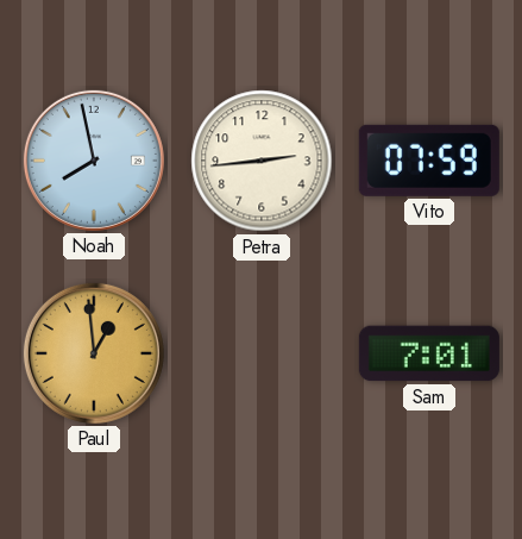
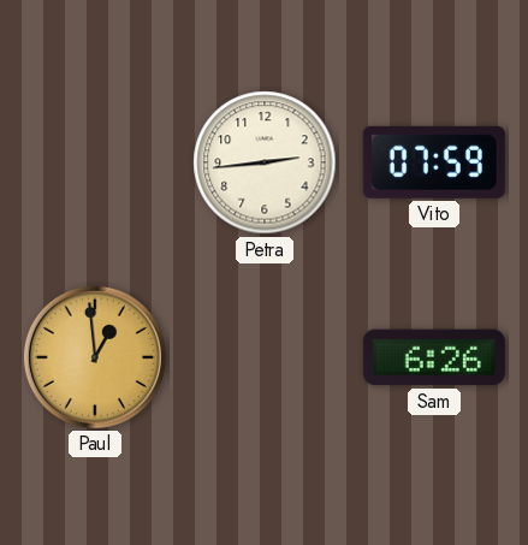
Noah: 7:58 -> none
Sam: 7:01 -> 6:26
